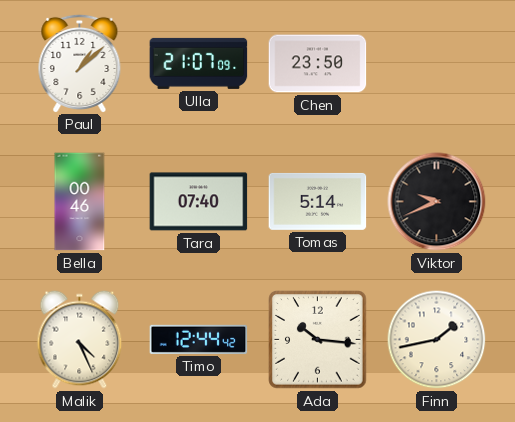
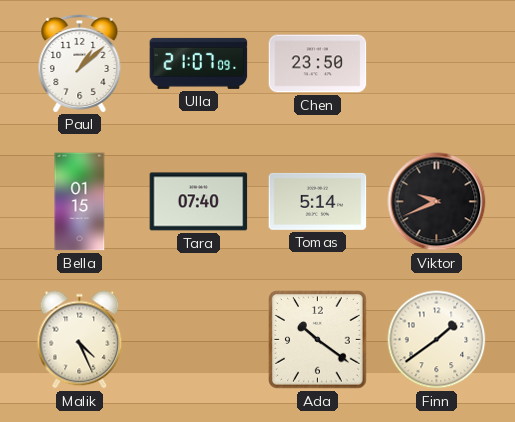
Bella: 00:46 -> 01:15
Timo: 12:44 -> none
Ada: 10:16 -> 10:21
Finn: 1:43 -> 1:39
